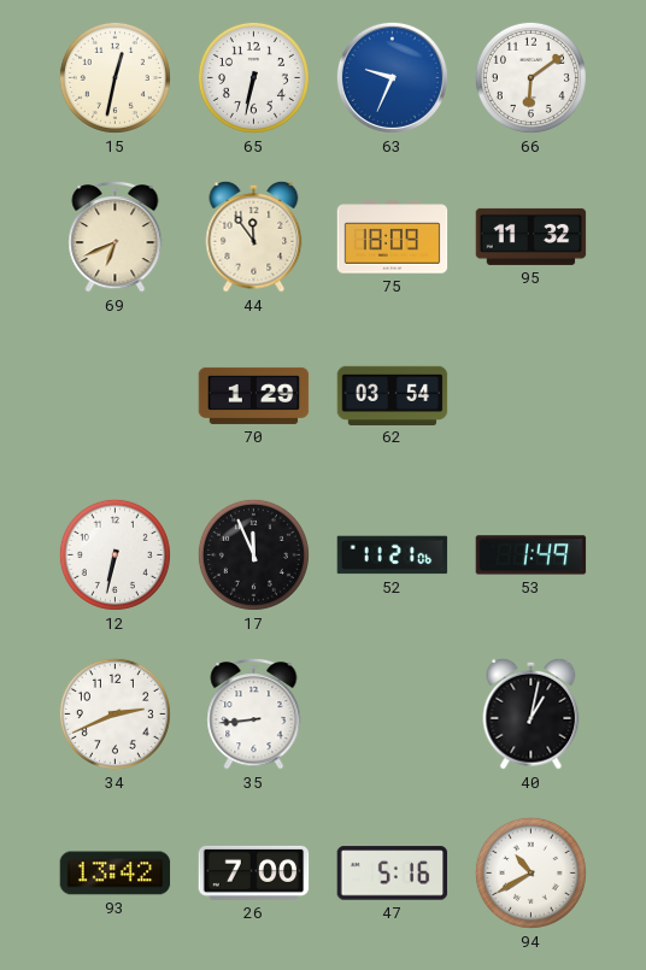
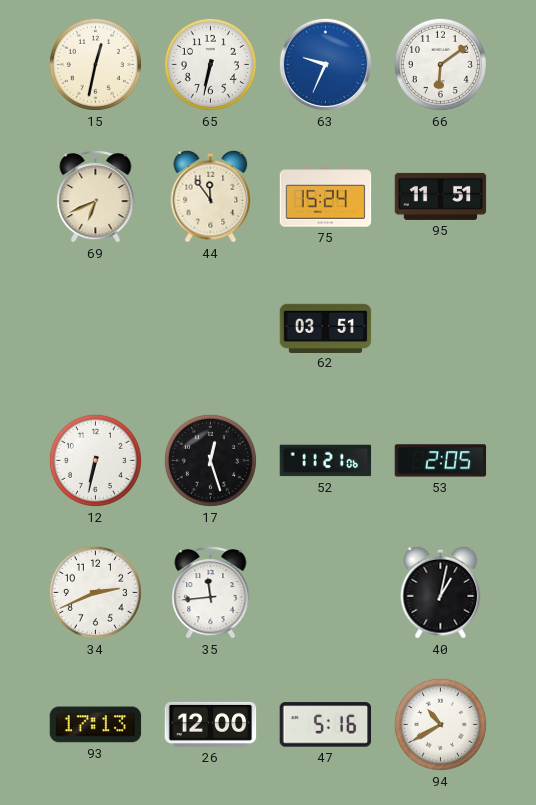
75: 18:09 -> 15:24
95: 11:32 -> 11:51
70: 1:29 -> none
62: 03:54 -> 03:51
17: 11:56 -> 12:27
53: 1:49 -> 2:05
35: 8:44 -> 11:44
93: 13:42 -> 17:13
26: 7:00 -> 12:00
